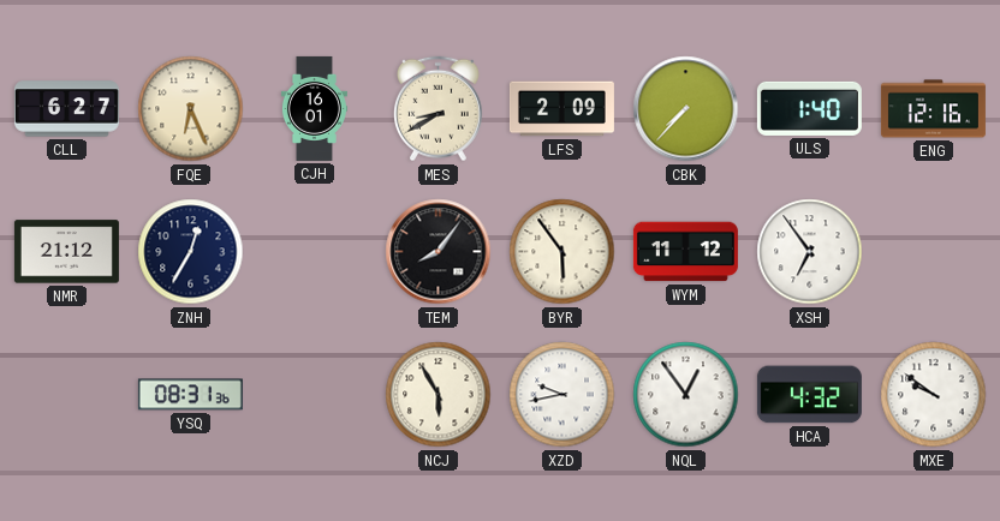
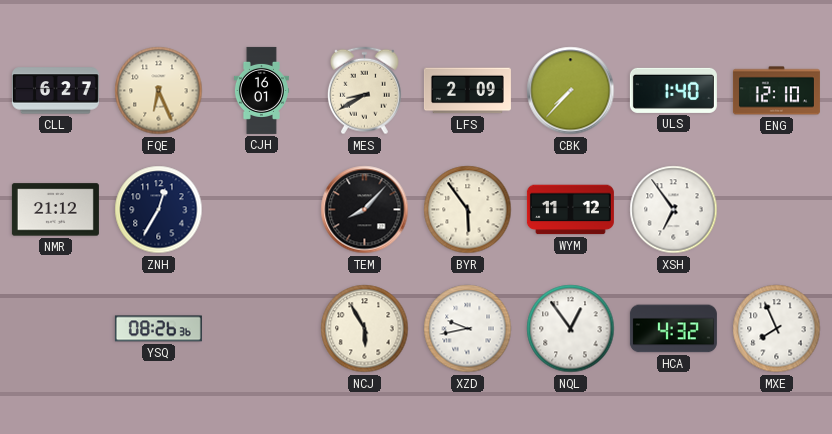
ENG: 12:16 -> 12:10
TEM: 8:06 -> 8:07
YSQ: 08:31 -> 08:26
MXE: 9:51 -> 7:56
